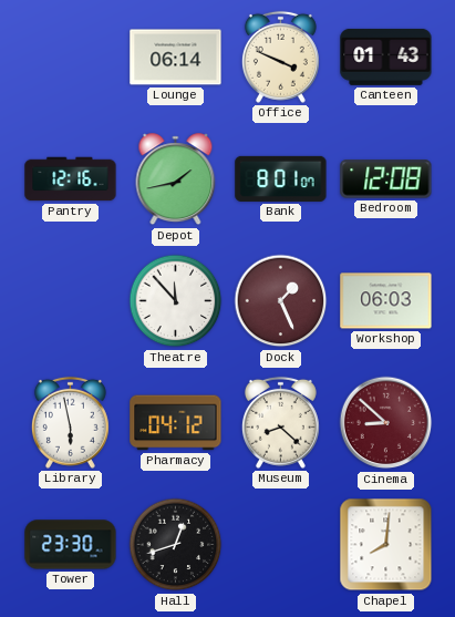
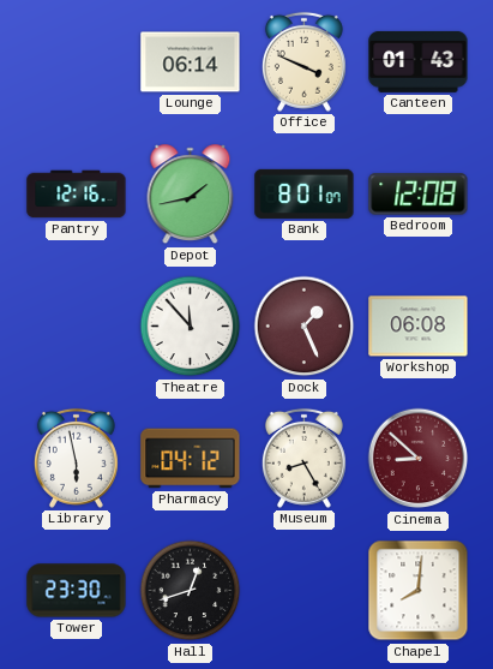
Workshop: 06:03 -> 06:08
Museum: 8:22 -> 8:25
